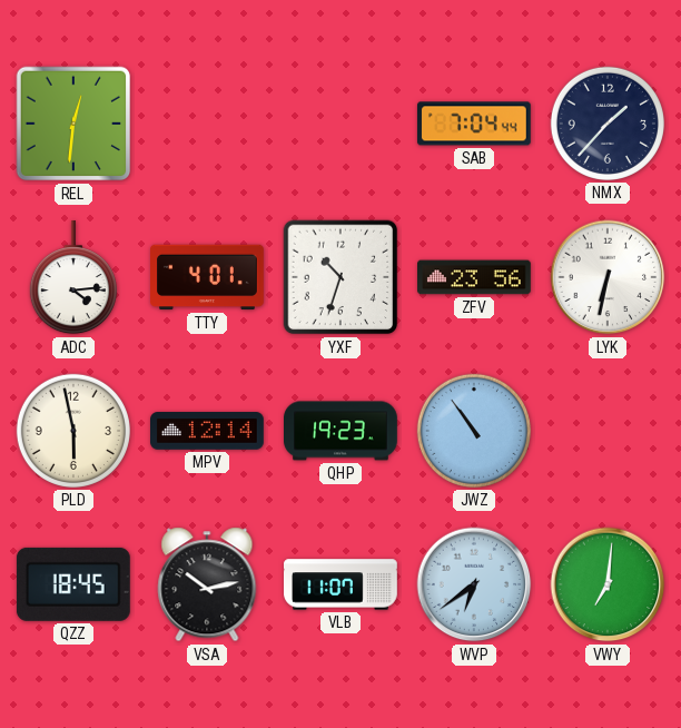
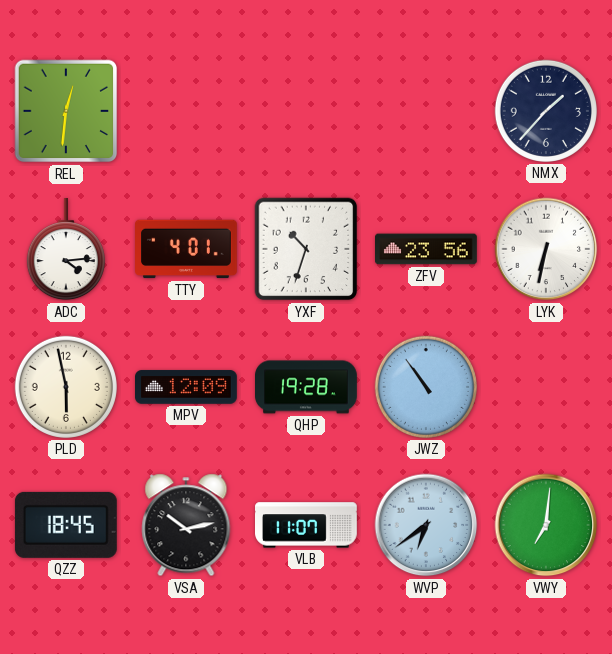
SAB: 7:04 -> none
MPV: 12:14 -> 12:09
QHP: 19:23 -> 19:28
